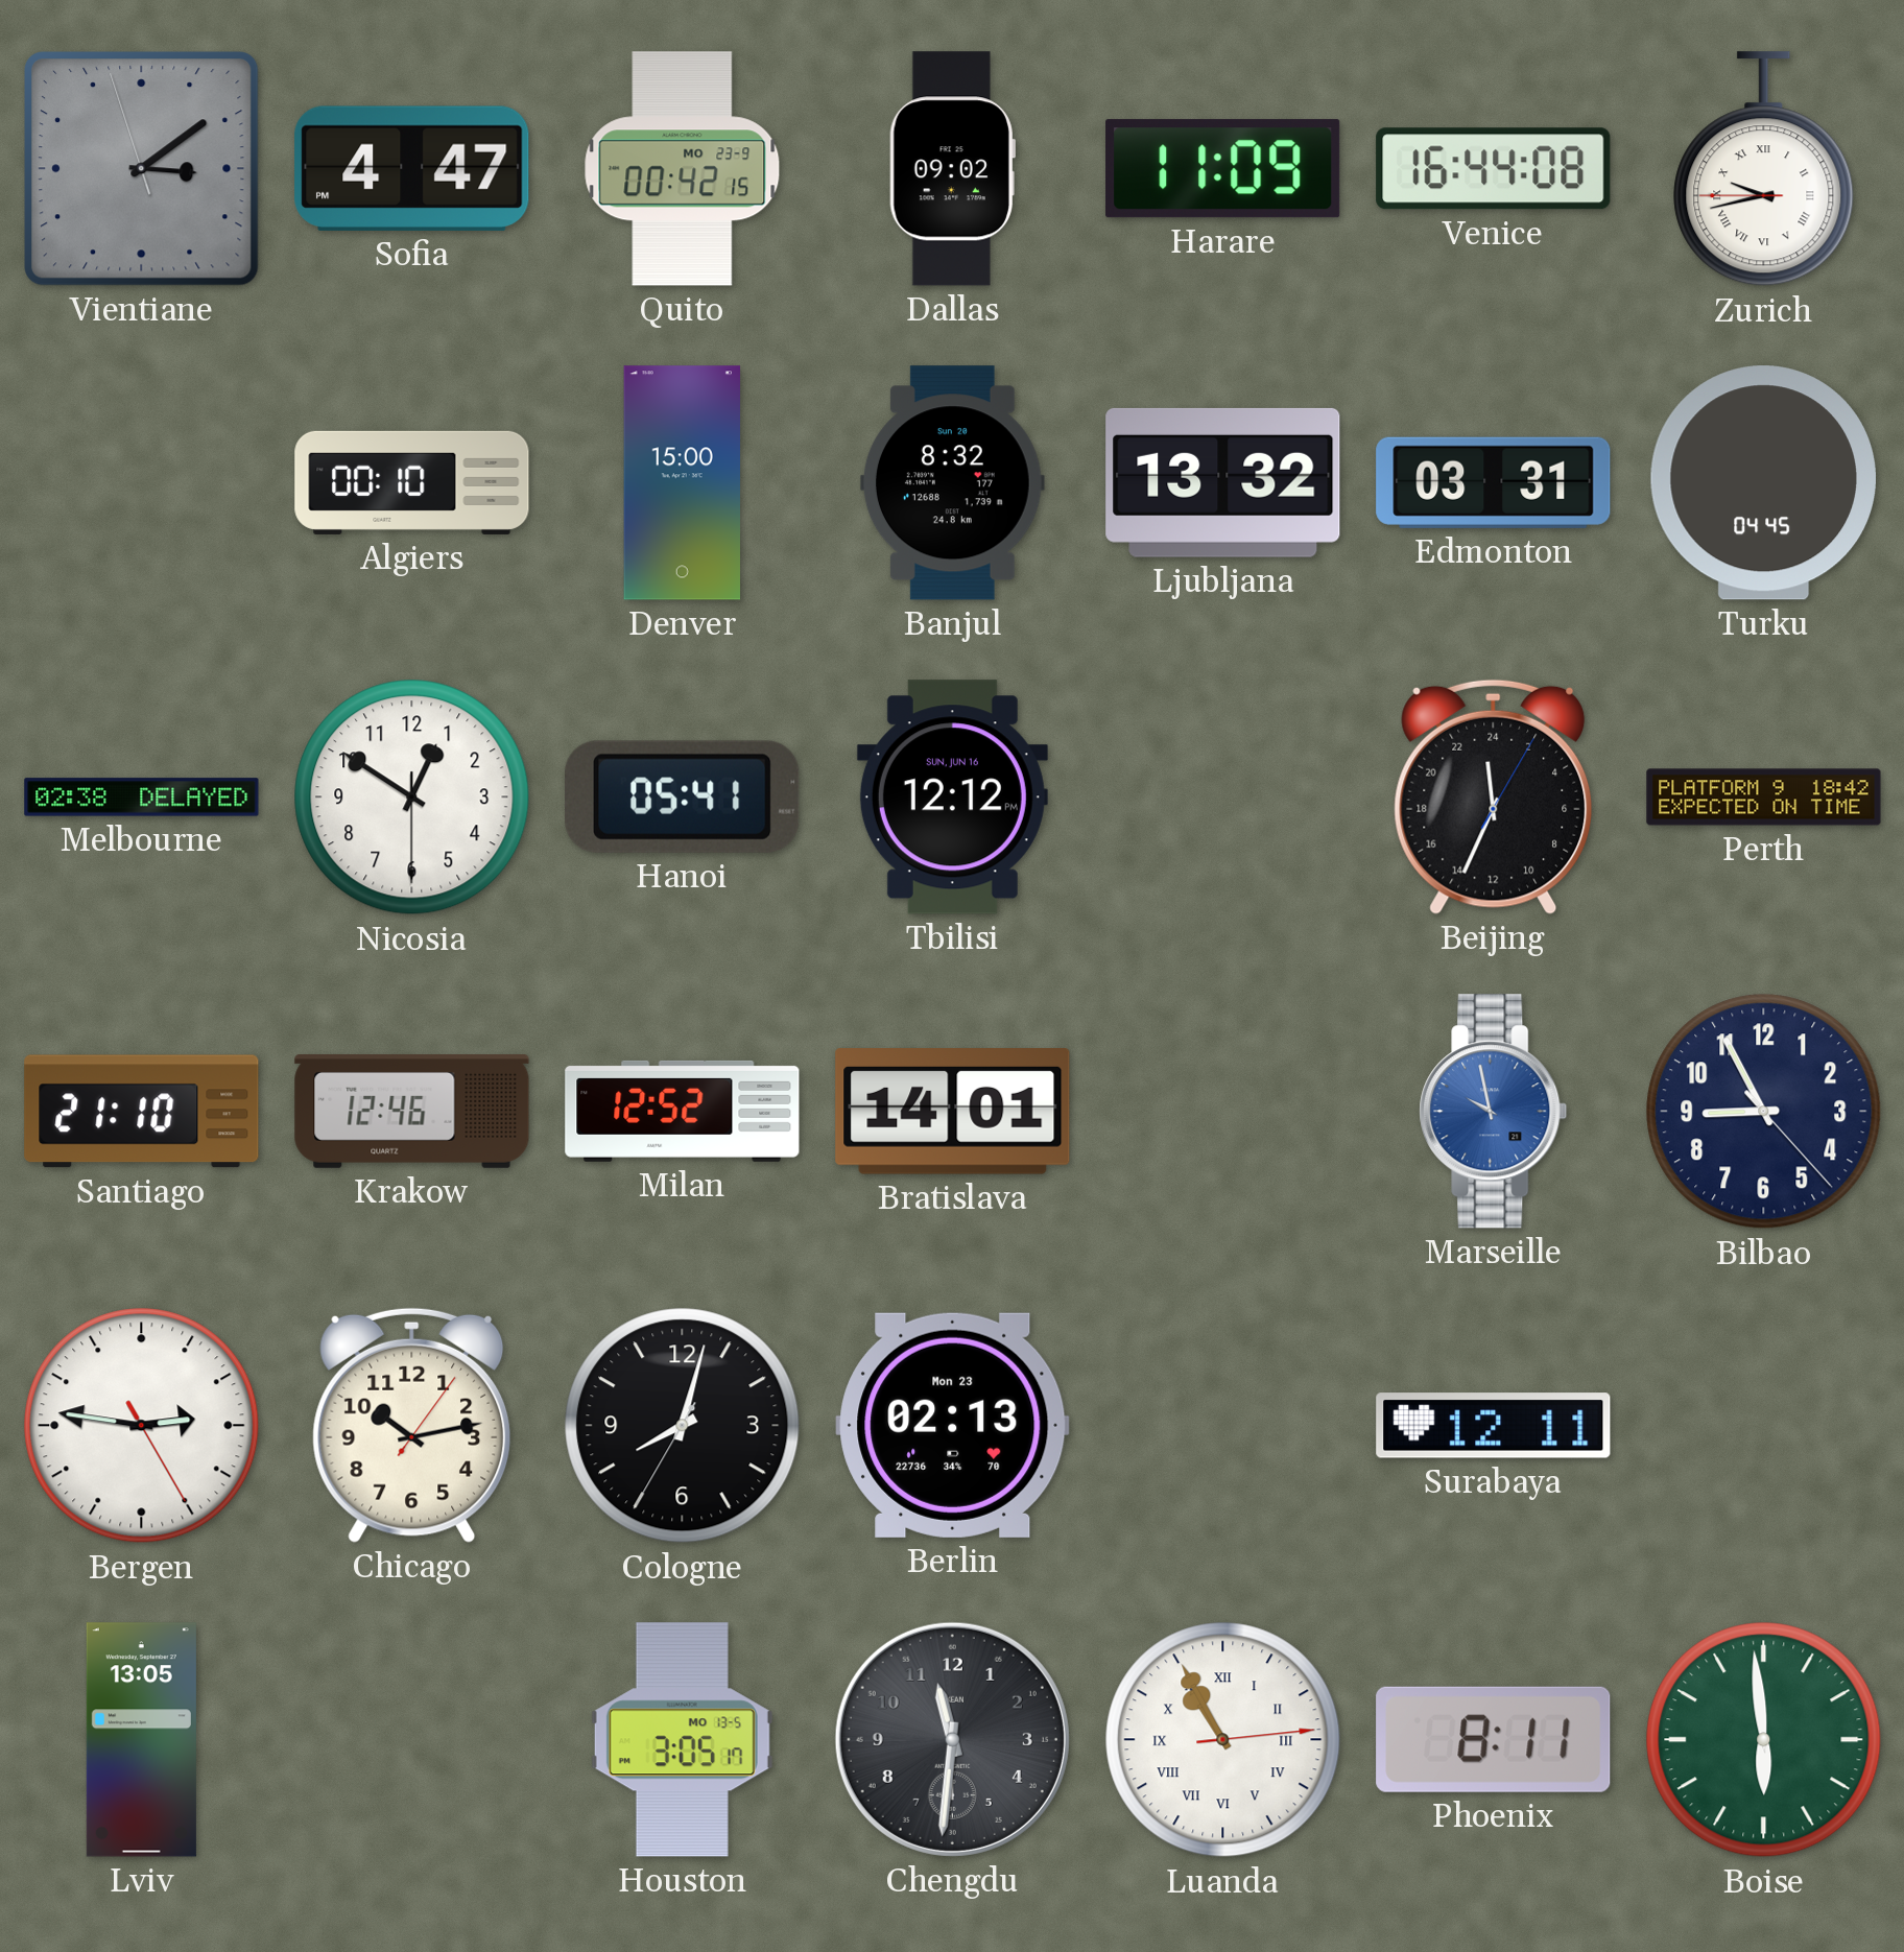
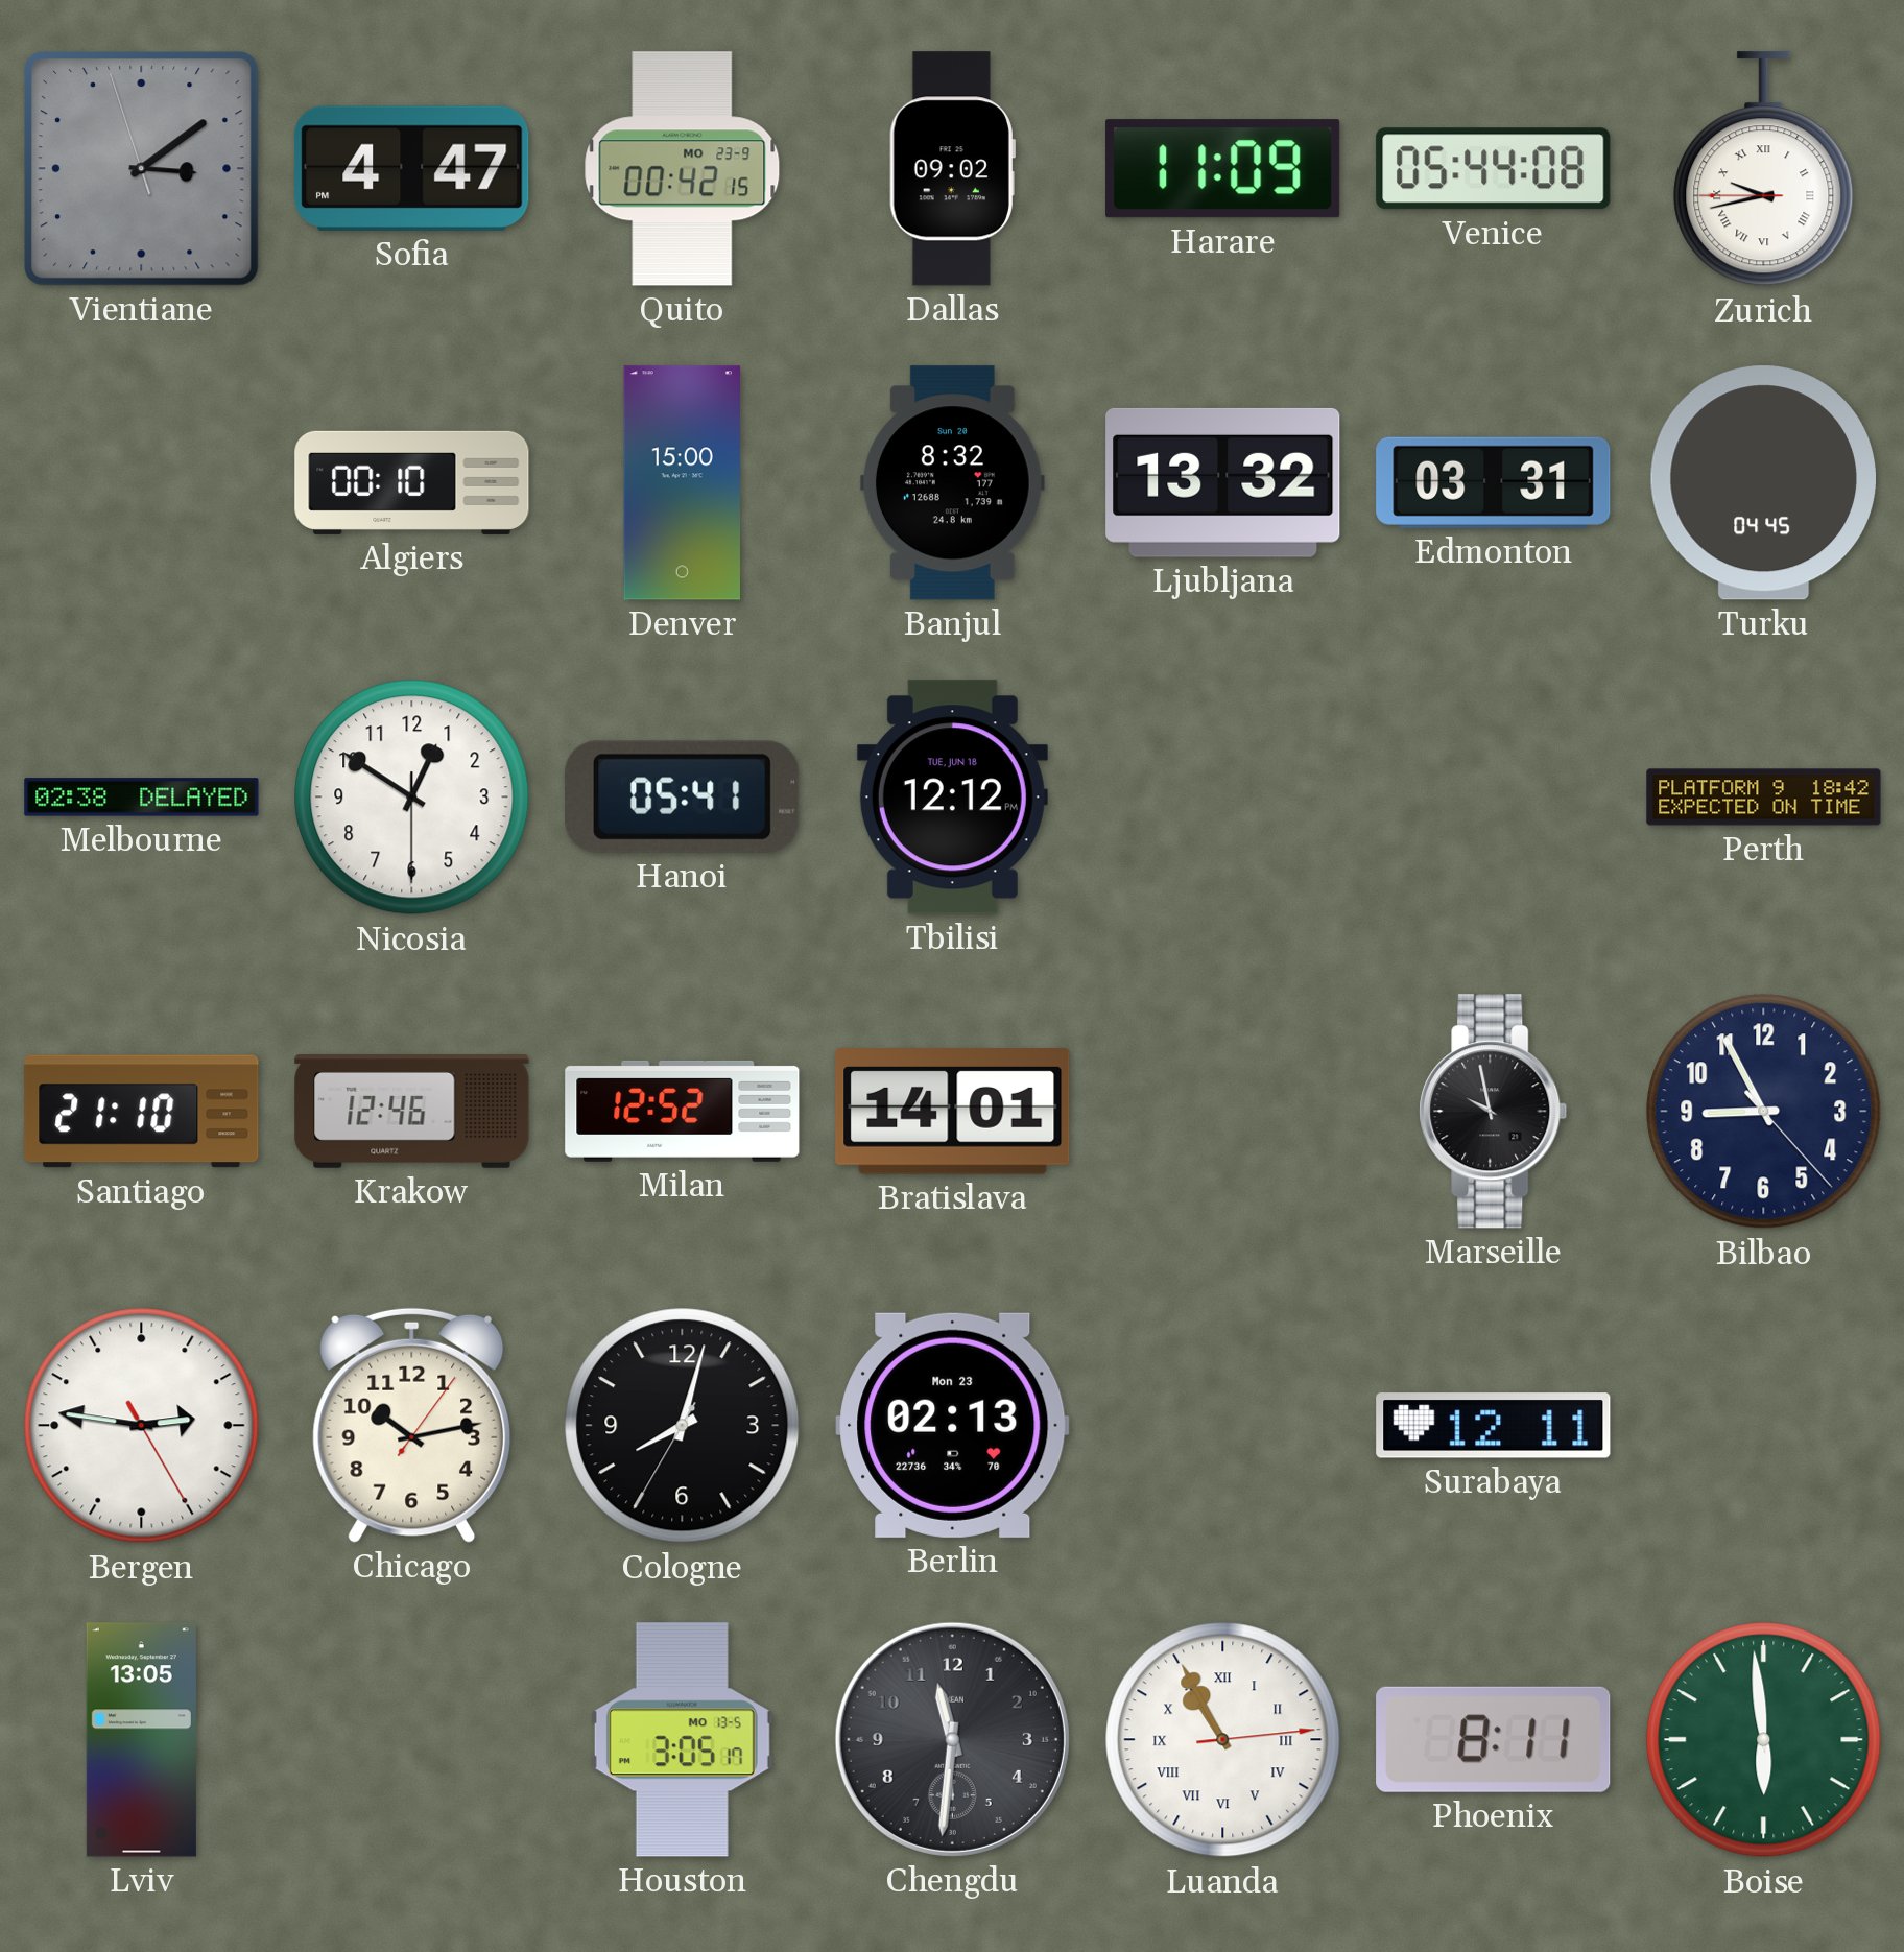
Venice: 16:44 -> 05:44
Tbilisi date: SUN, JUN 16 -> TUE, JUN 18
Beijing: 23:34 -> none
Marseille dial: blue -> black
